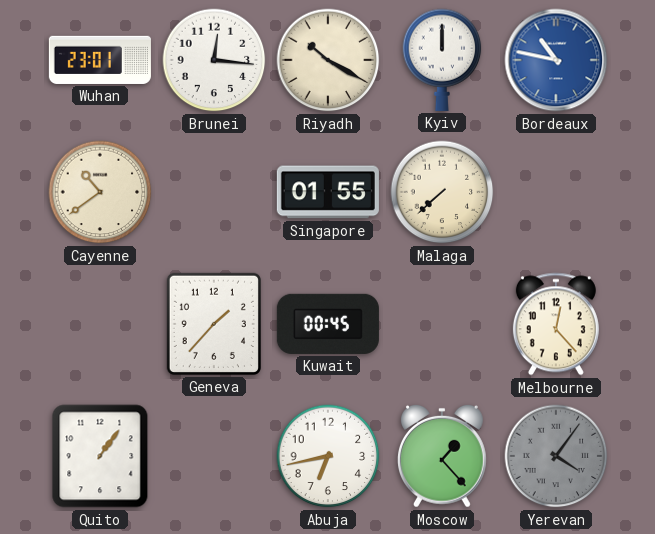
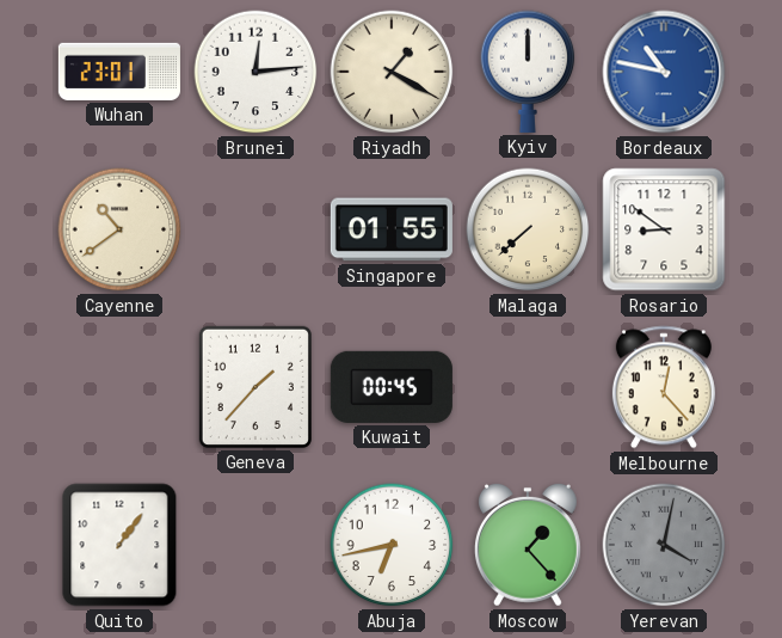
Brunei: 12:16 -> 12:14
Riyadh: 10:20 -> 1:20
Rosario: none -> 8:51
Yerevan: 4:06 -> 4:02
